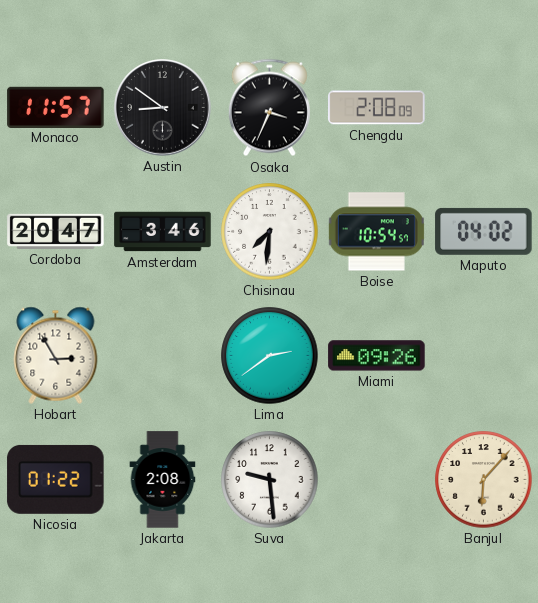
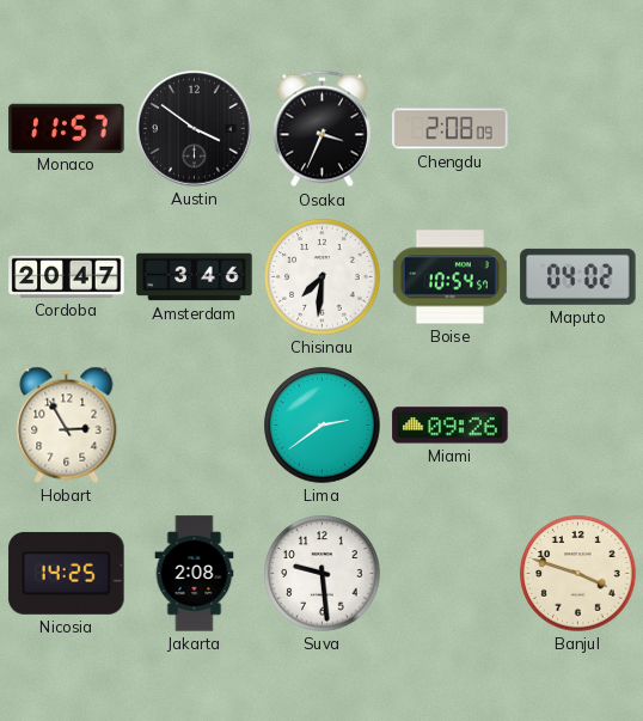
Austin: 8:51 -> 3:51
Nicosia: 01:22 -> 14:25
Banjul: 6:07 -> 3:48
